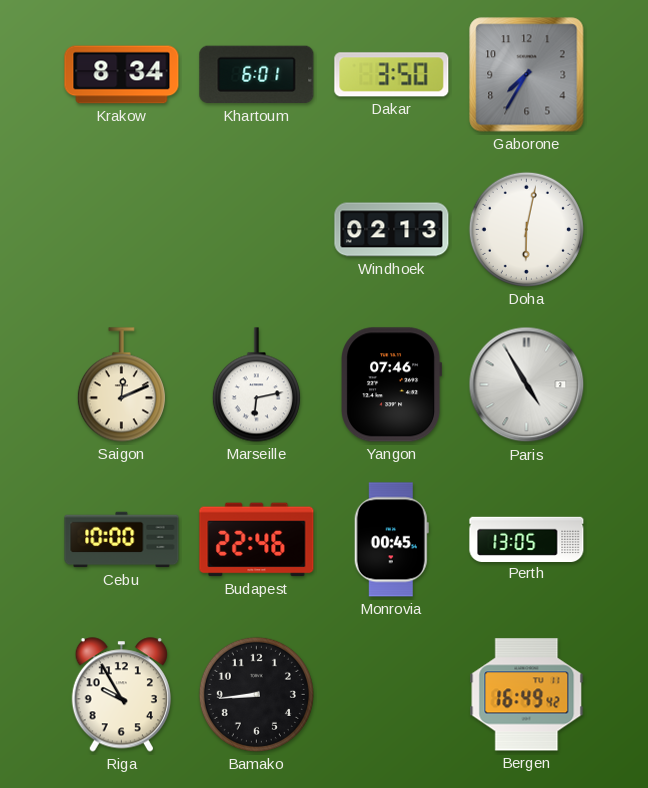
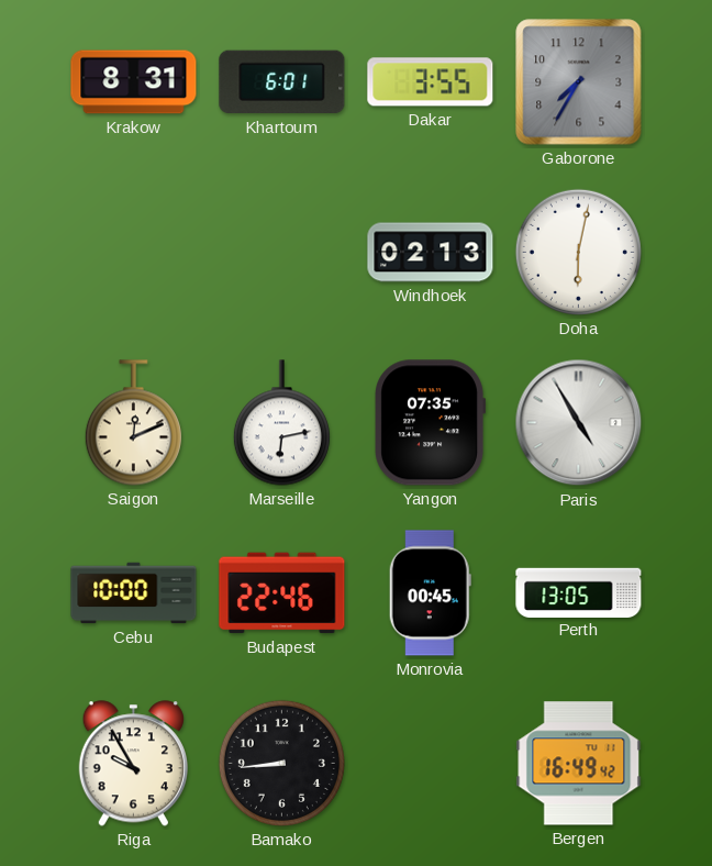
Krakow: 8:34 -> 8:31
Dakar: 3:50 -> 3:55
Yangon: 07:46 -> 07:35
